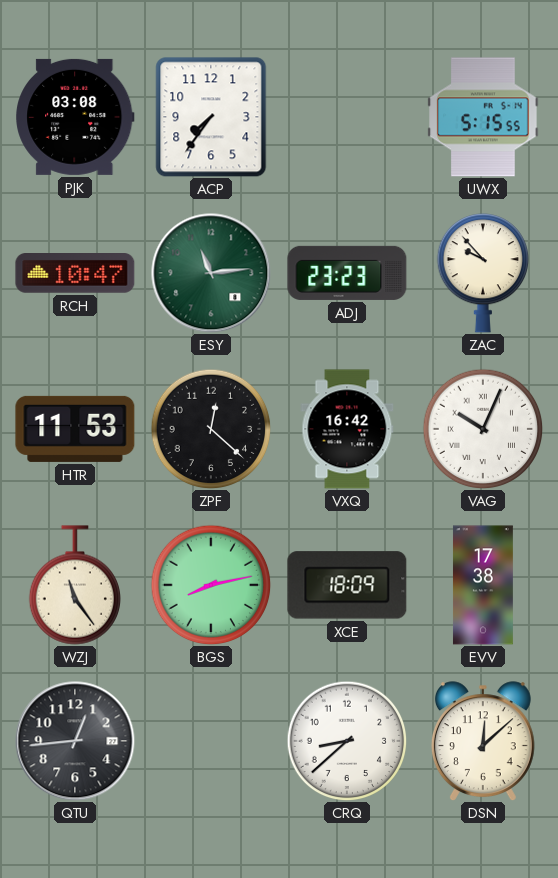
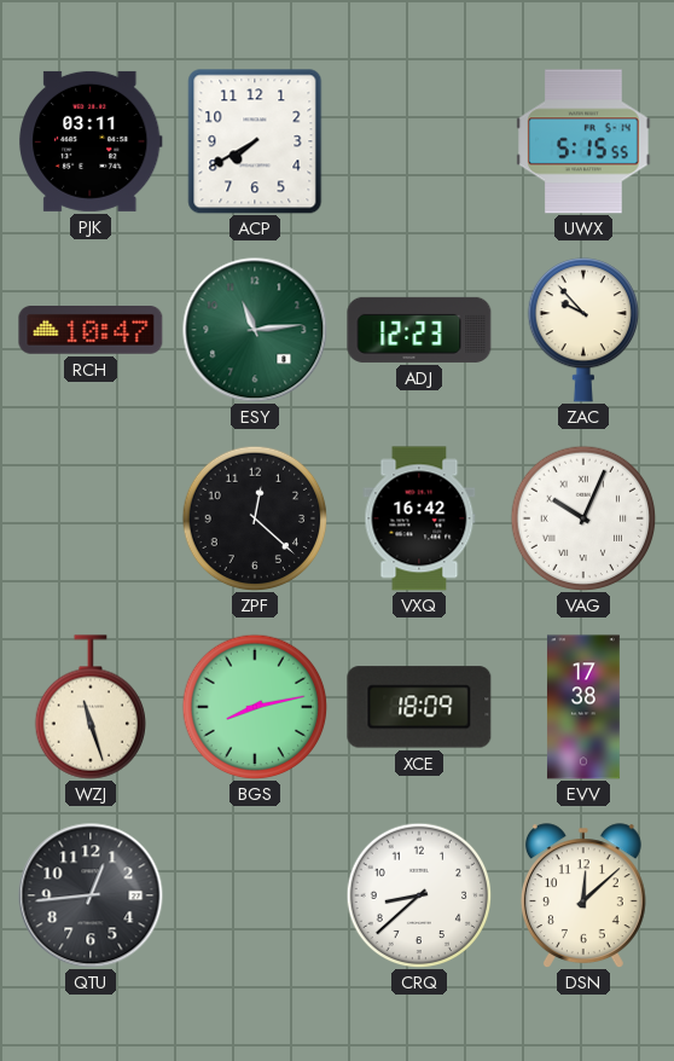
PJK: 03:08 -> 03:11
ACP: 7:36 -> 7:40
ADJ: 23:23 -> 12:23
HTR: 11:53 -> none
WZJ: 11:24 -> 11:27
